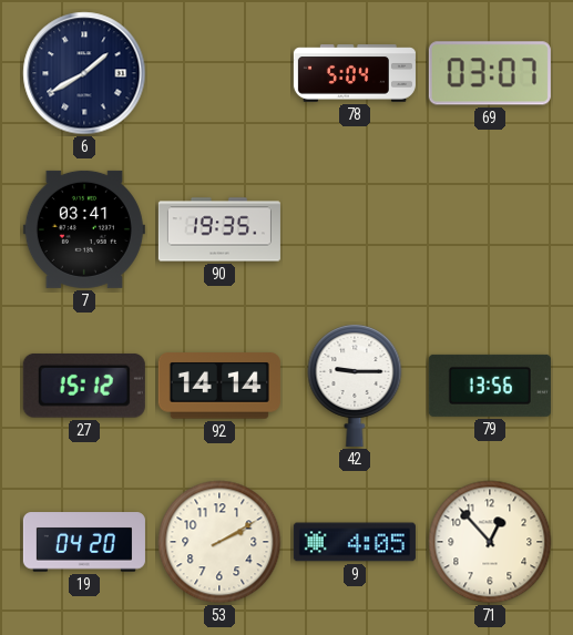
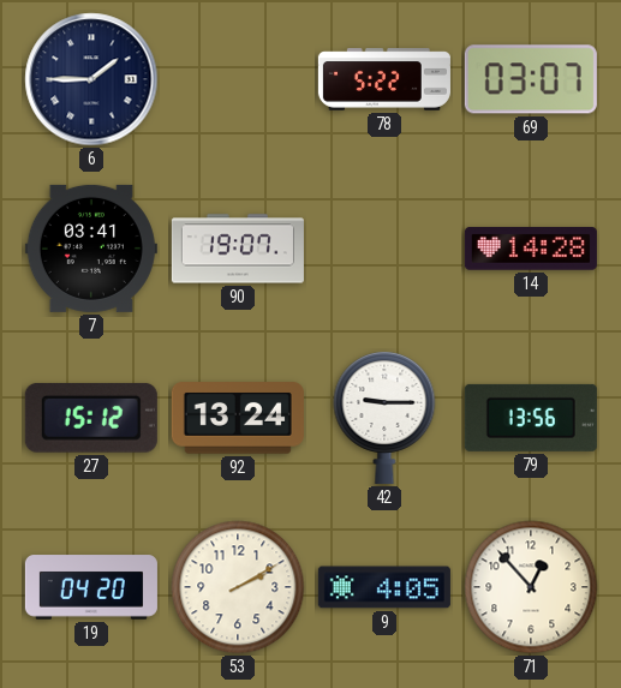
6: 1:40 -> 1:45
78: 5:04 -> 5:22
90: 19:35 -> 19:07
14: none -> 14:28
92: 14:14 -> 13:24
